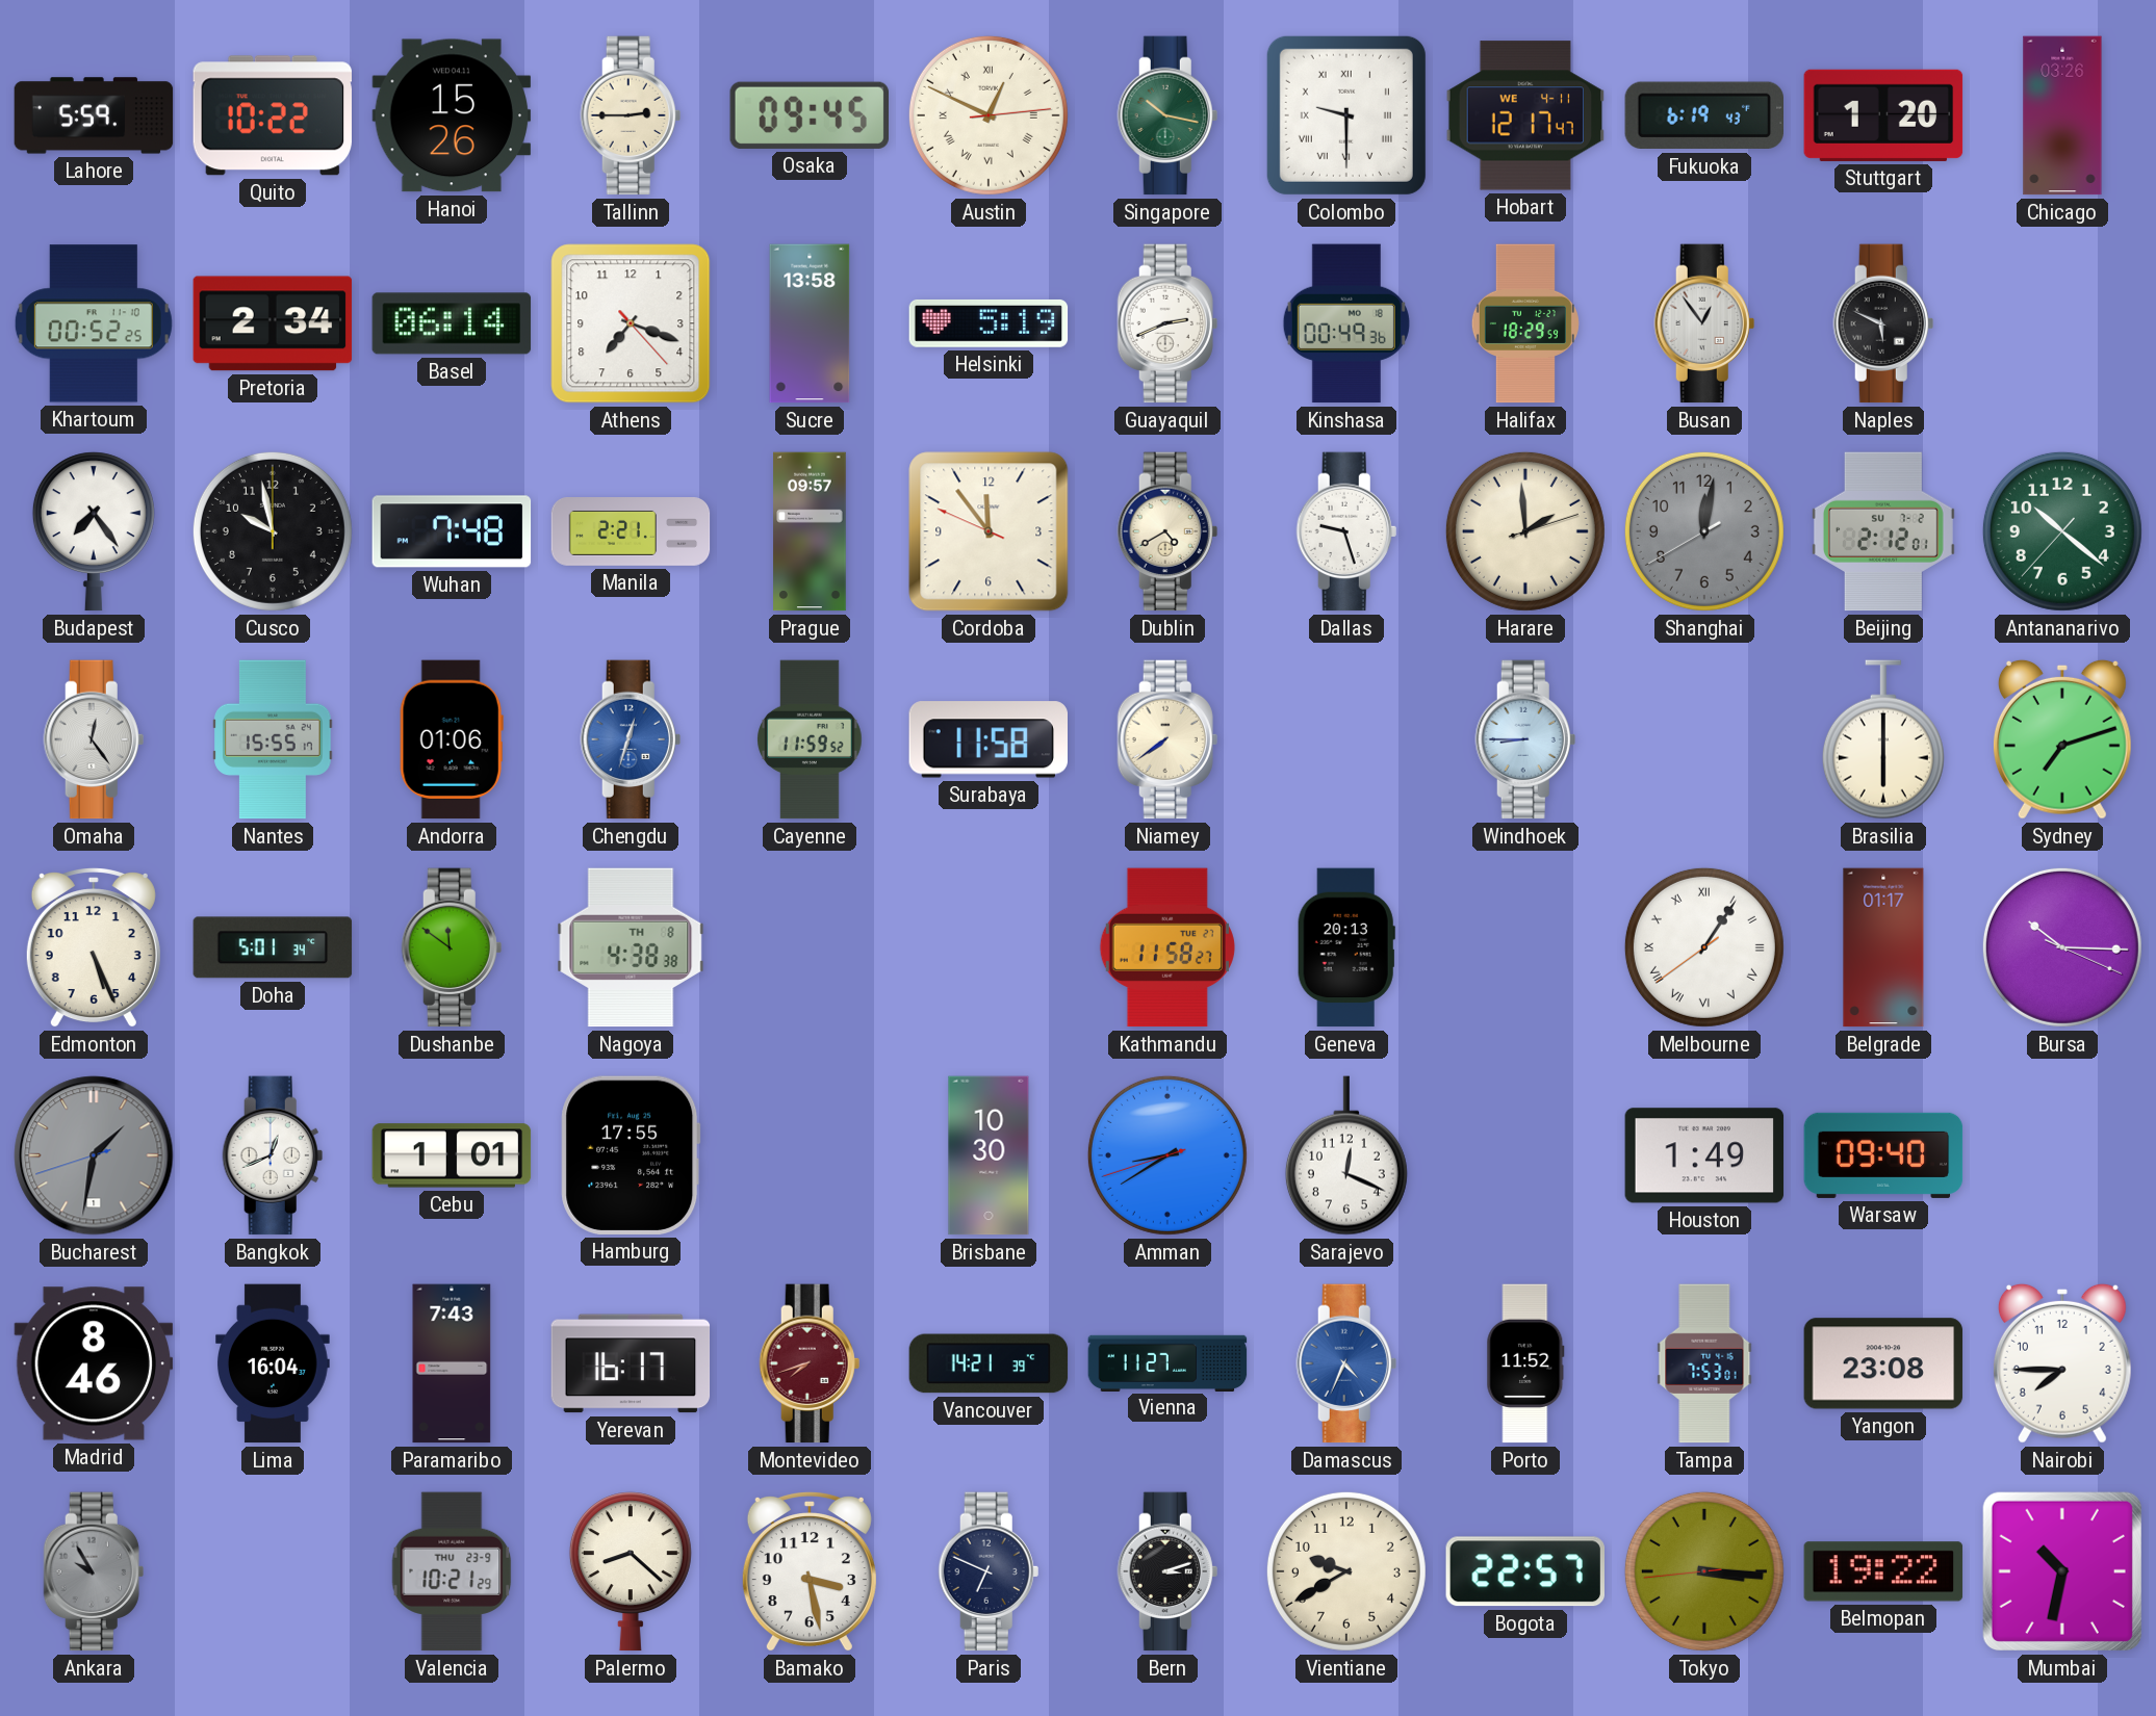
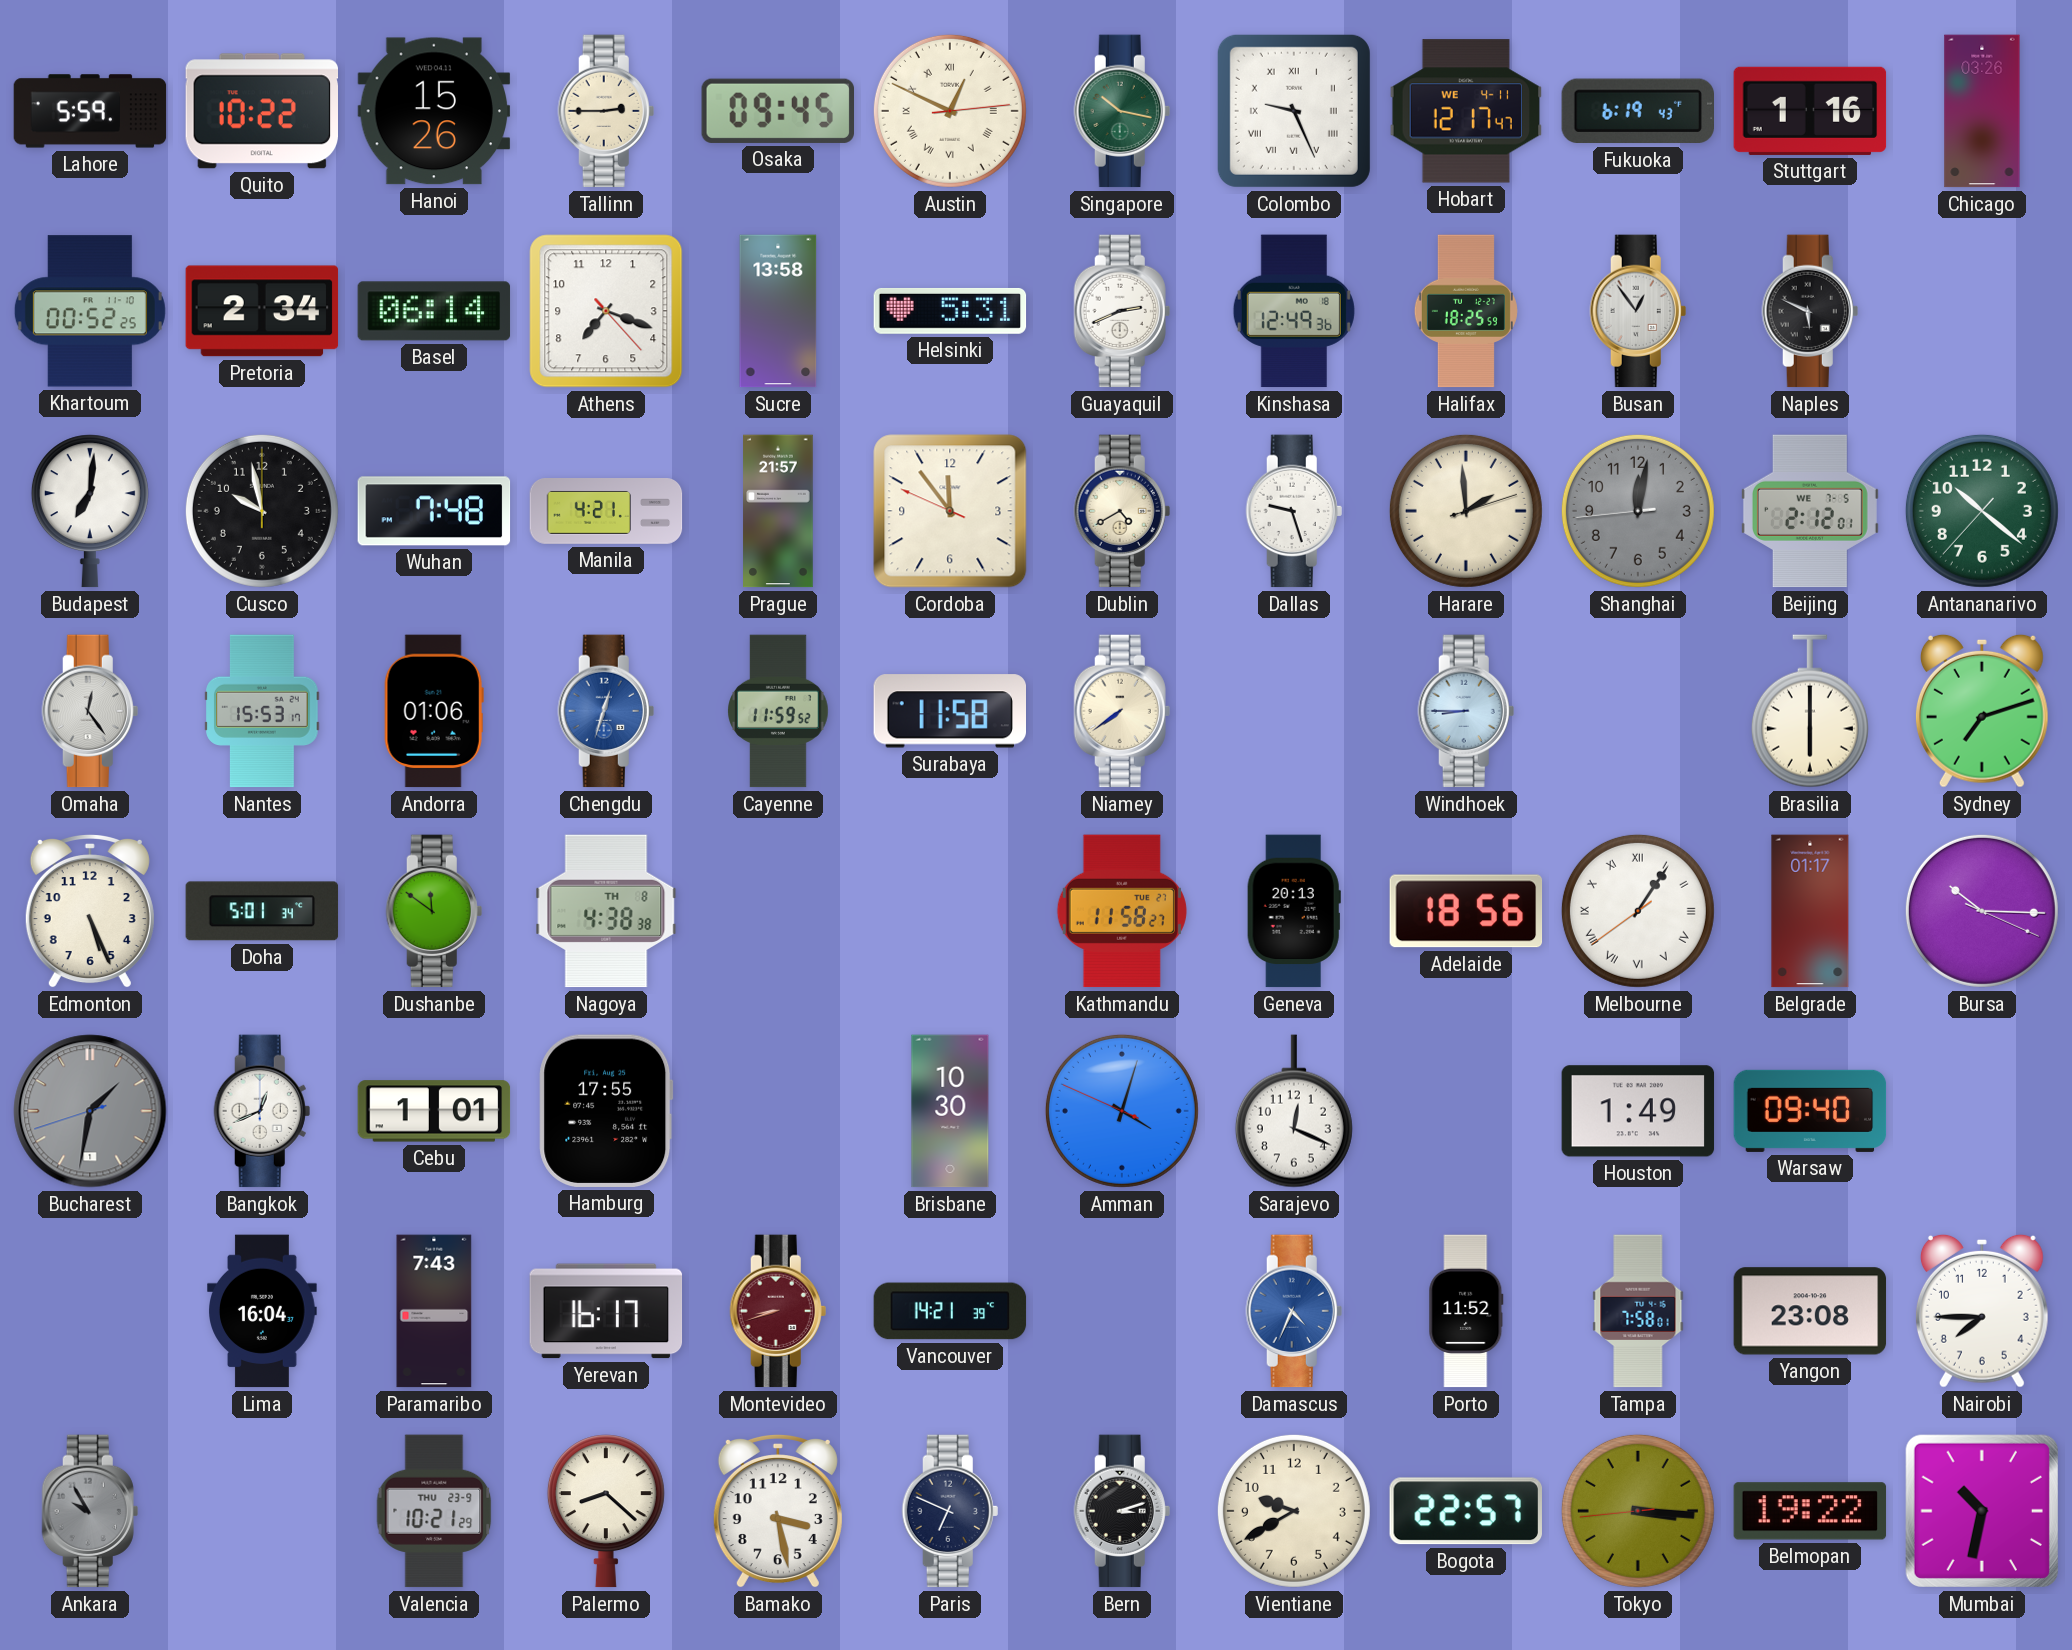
Colombo: 9:30 -> 9:26
Stuttgart: 1:20 -> 1:16
Helsinki: 5:19 -> 5:31
Kinshasa: 00:49 -> 12:49
Halifax: 18:29 -> 18:25
Budapest: 7:24 -> 7:01
Manila: 2:21 -> 4:21
Prague: 09:57 -> 21:57
Shanghai: 12:01:40 -> 12:01:44
Beijing date: SU 7-2 -> WE 7-5
Nantes: 15:55 -> 15:53
Adelaide: none -> 18:56
Amman: 8:39 -> 4:02
Madrid: 8:46 -> none
Montevideo: 7:42 -> 8:42
Vienna: 11:27 -> none
Tampa: 7:53 -> 7:58
